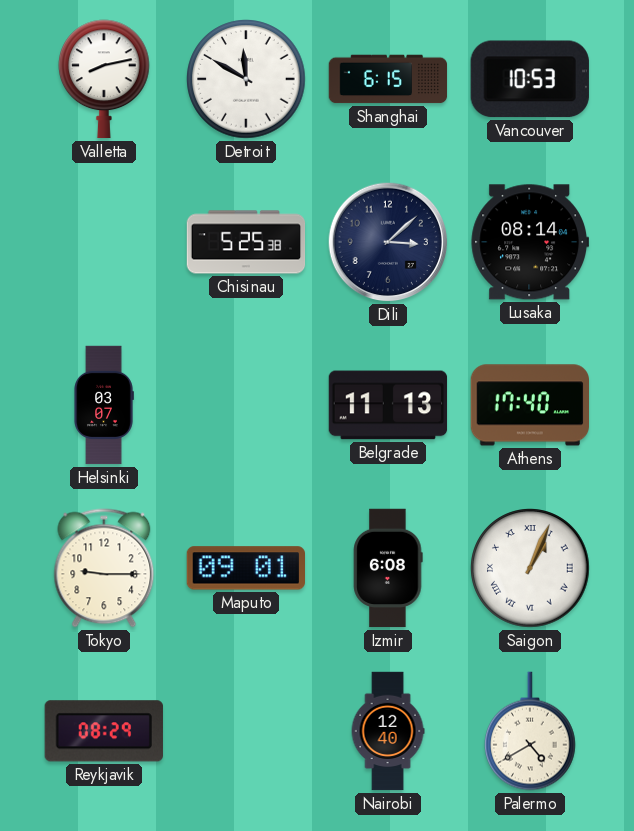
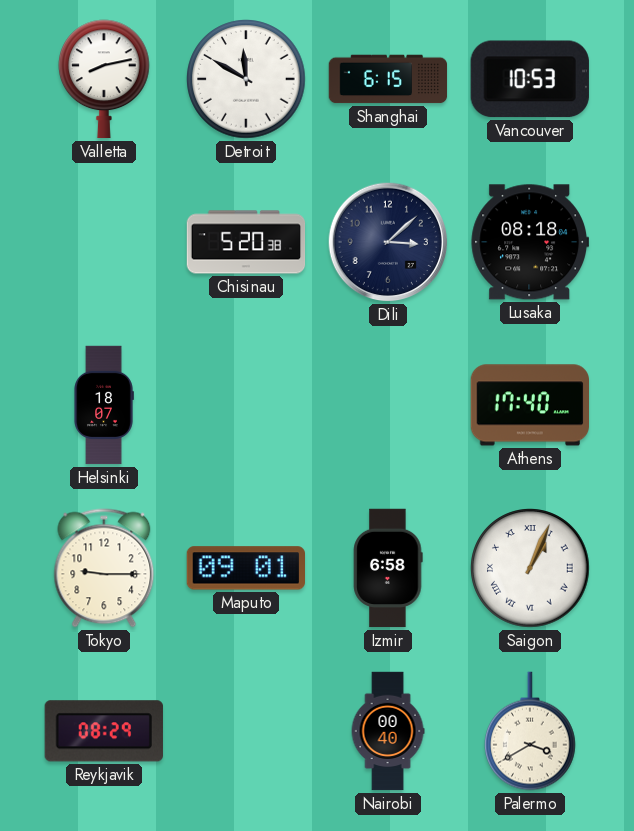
Chisinau: 5:25 -> 5:20
Lusaka: 08:14 -> 08:18
Helsinki: 03:07 -> 18:07
Belgrade: 11:13 -> none
Izmir: 6:08 -> 6:58
Nairobi: 12:40 -> 00:40
Palermo: 4:40 -> 3:40
